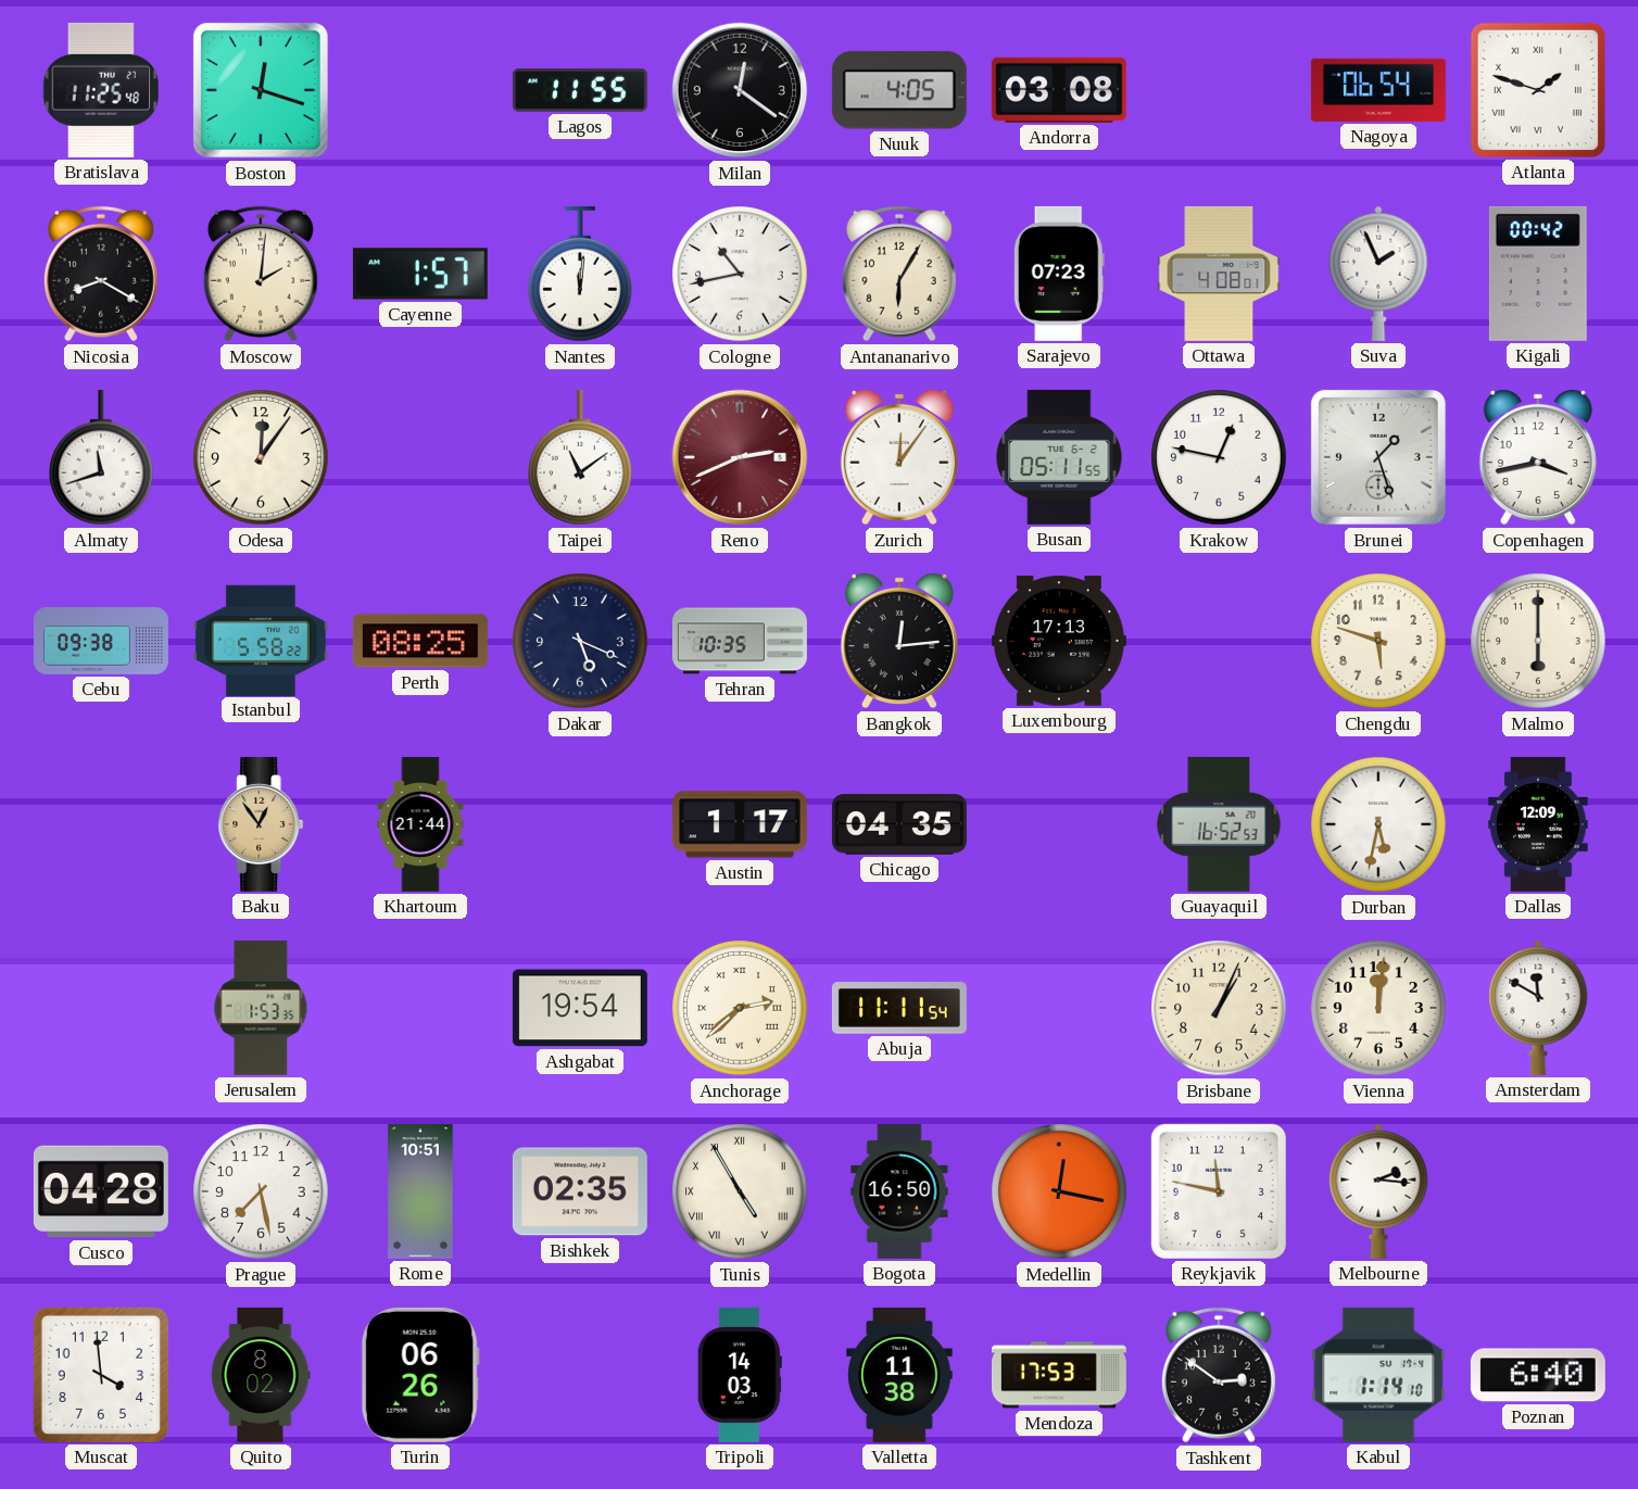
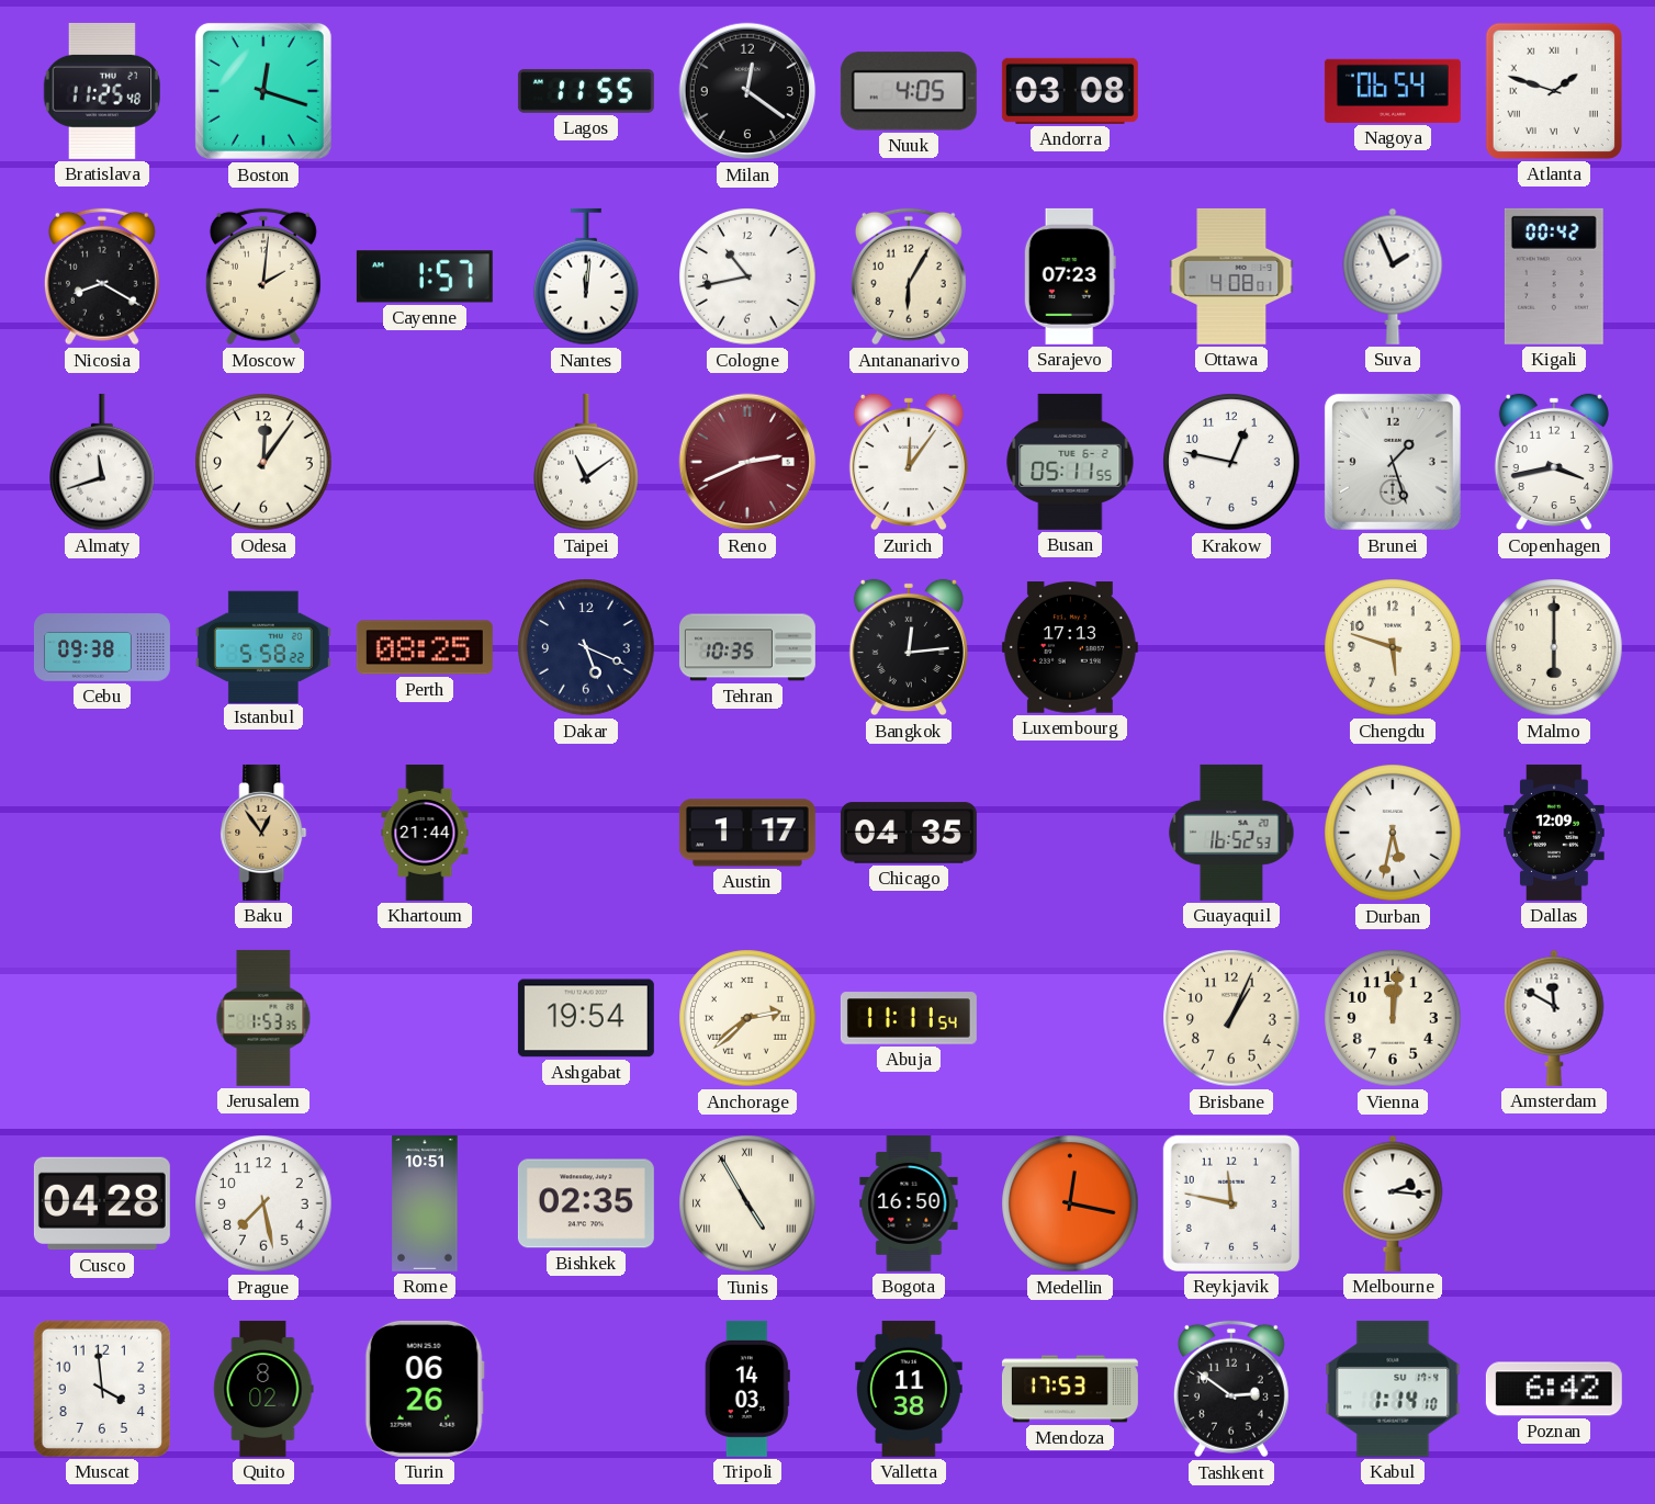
Poznan: 6:40 -> 6:42
